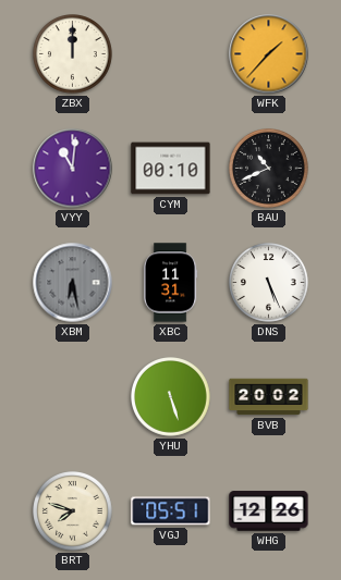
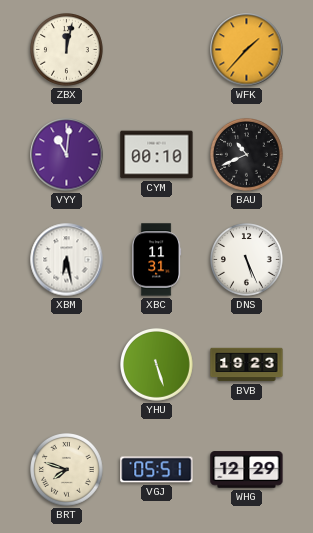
ZBX: 12:00 -> 12:02
XBM dial: grey -> white
BVB: 20:02 -> 19:23
WHG: 12:26 -> 12:29
